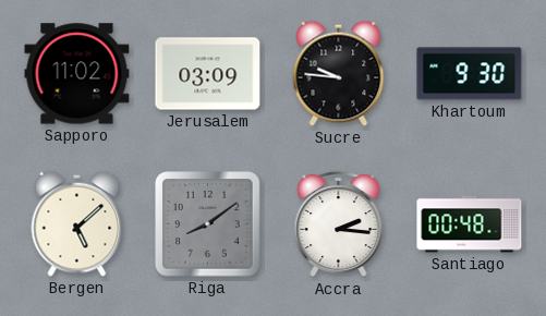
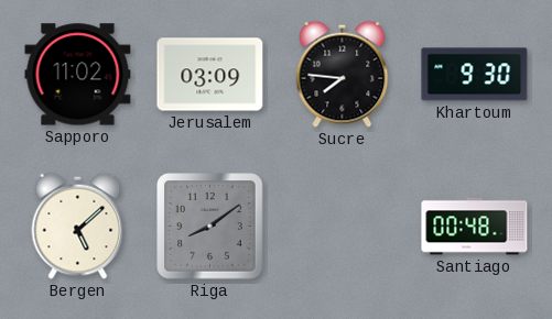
Sucre: 9:46 -> 7:46
Accra: 2:16 -> none
